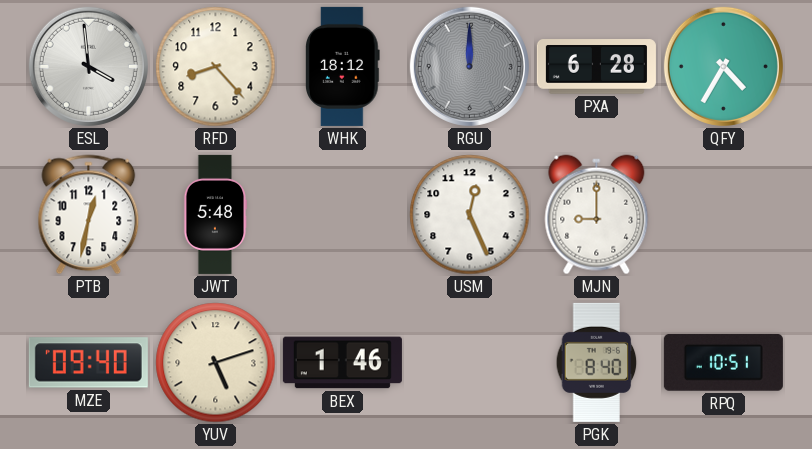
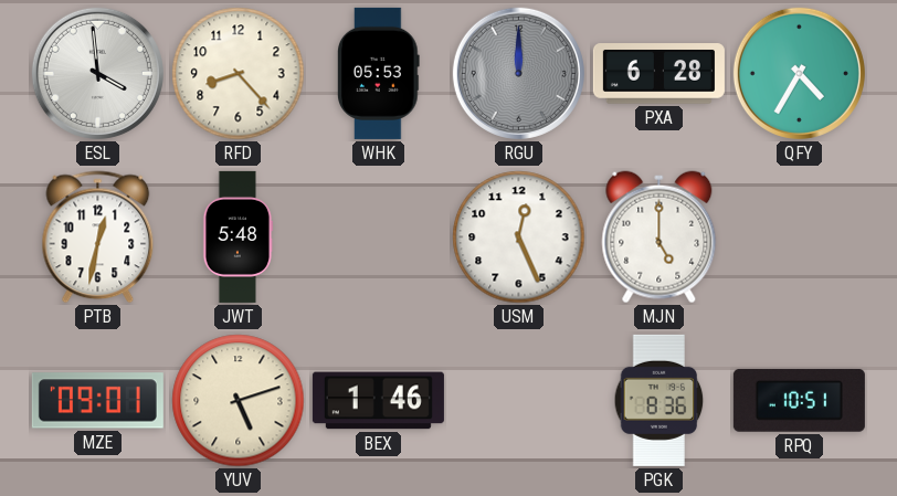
WHK: 18:12 -> 05:53
MJN: 9:00 -> 5:00
MZE: 09:40 -> 09:01
PGK: 8:40 -> 8:36
